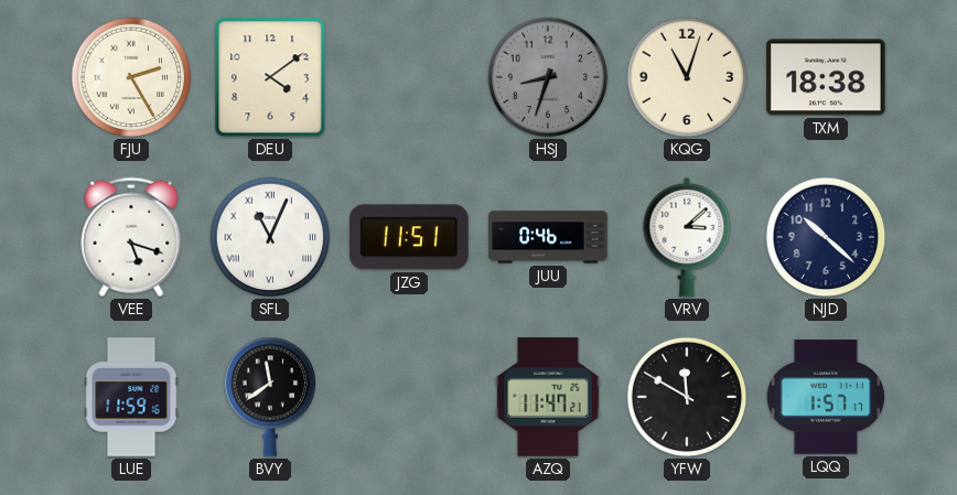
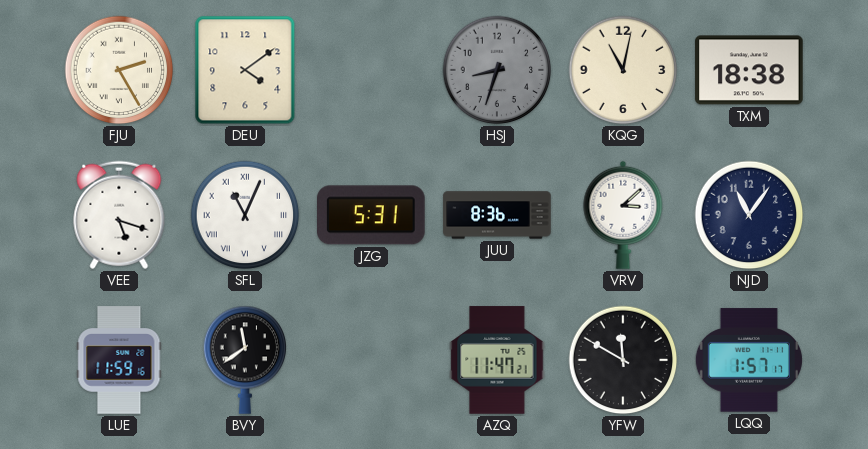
KQG: 11:03 -> 11:02
JZG: 11:51 -> 5:31
JUU: 0:46 -> 8:36
NJD: 10:22 -> 11:06
